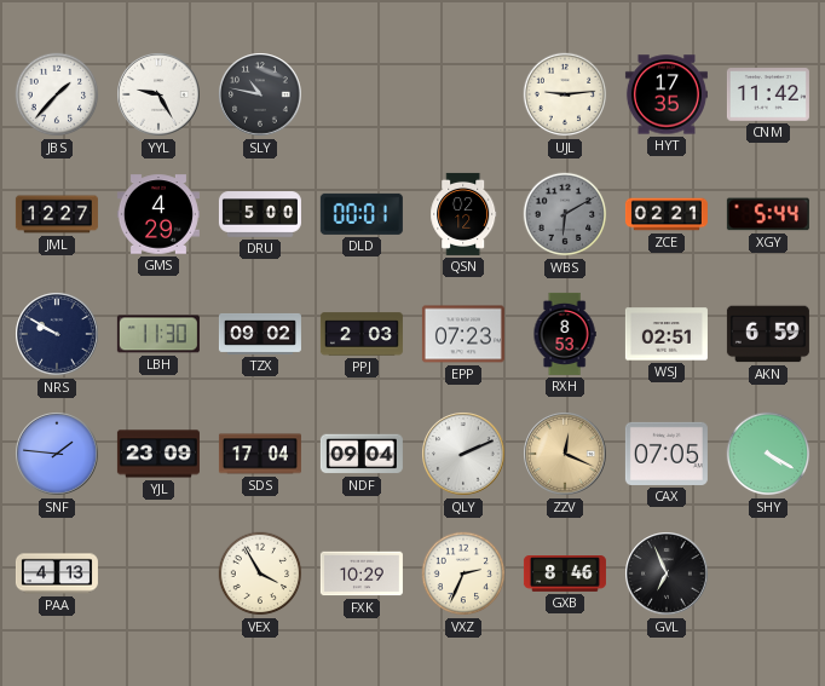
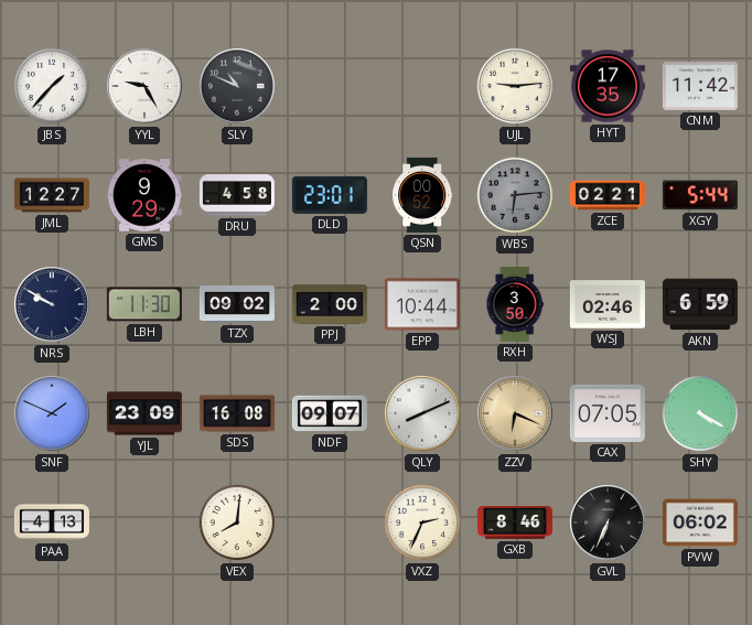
SLY: 10:47 -> 10:49
GMS: 4:29 -> 9:29
DRU: 5:00 -> 4:58
DLD: 00:01 -> 23:01
QSN: 02:12 -> 00:52
WBS: 6:10 -> 6:14
PPJ: 2:03 -> 2:00
EPP: 07:23 -> 10:44
RXH: 8:53 -> 3:50
WSJ: 02:51 -> 02:46
SNF: 1:46 -> 1:49
SDS: 17:04 -> 16:08
NDF: 09:04 -> 09:07
QLY: 2:11 -> 8:11
ZZV: 12:19 -> 6:19
VEX: 3:55 -> 8:01
FXK: 10:29 -> none
GVL: 6:56 -> 6:34
PVW: none -> 06:02
